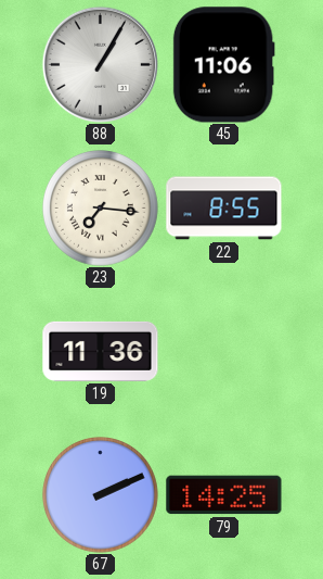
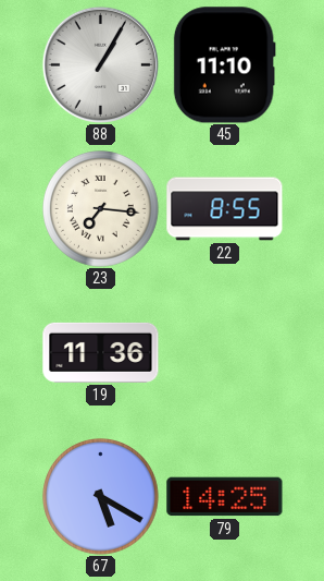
45: 11:06 -> 11:10
67: 2:11 -> 5:20
